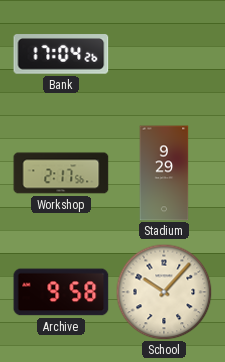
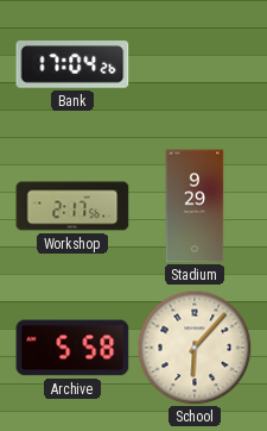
Archive: 9:58 -> 5:58
School: 10:07 -> 6:07
